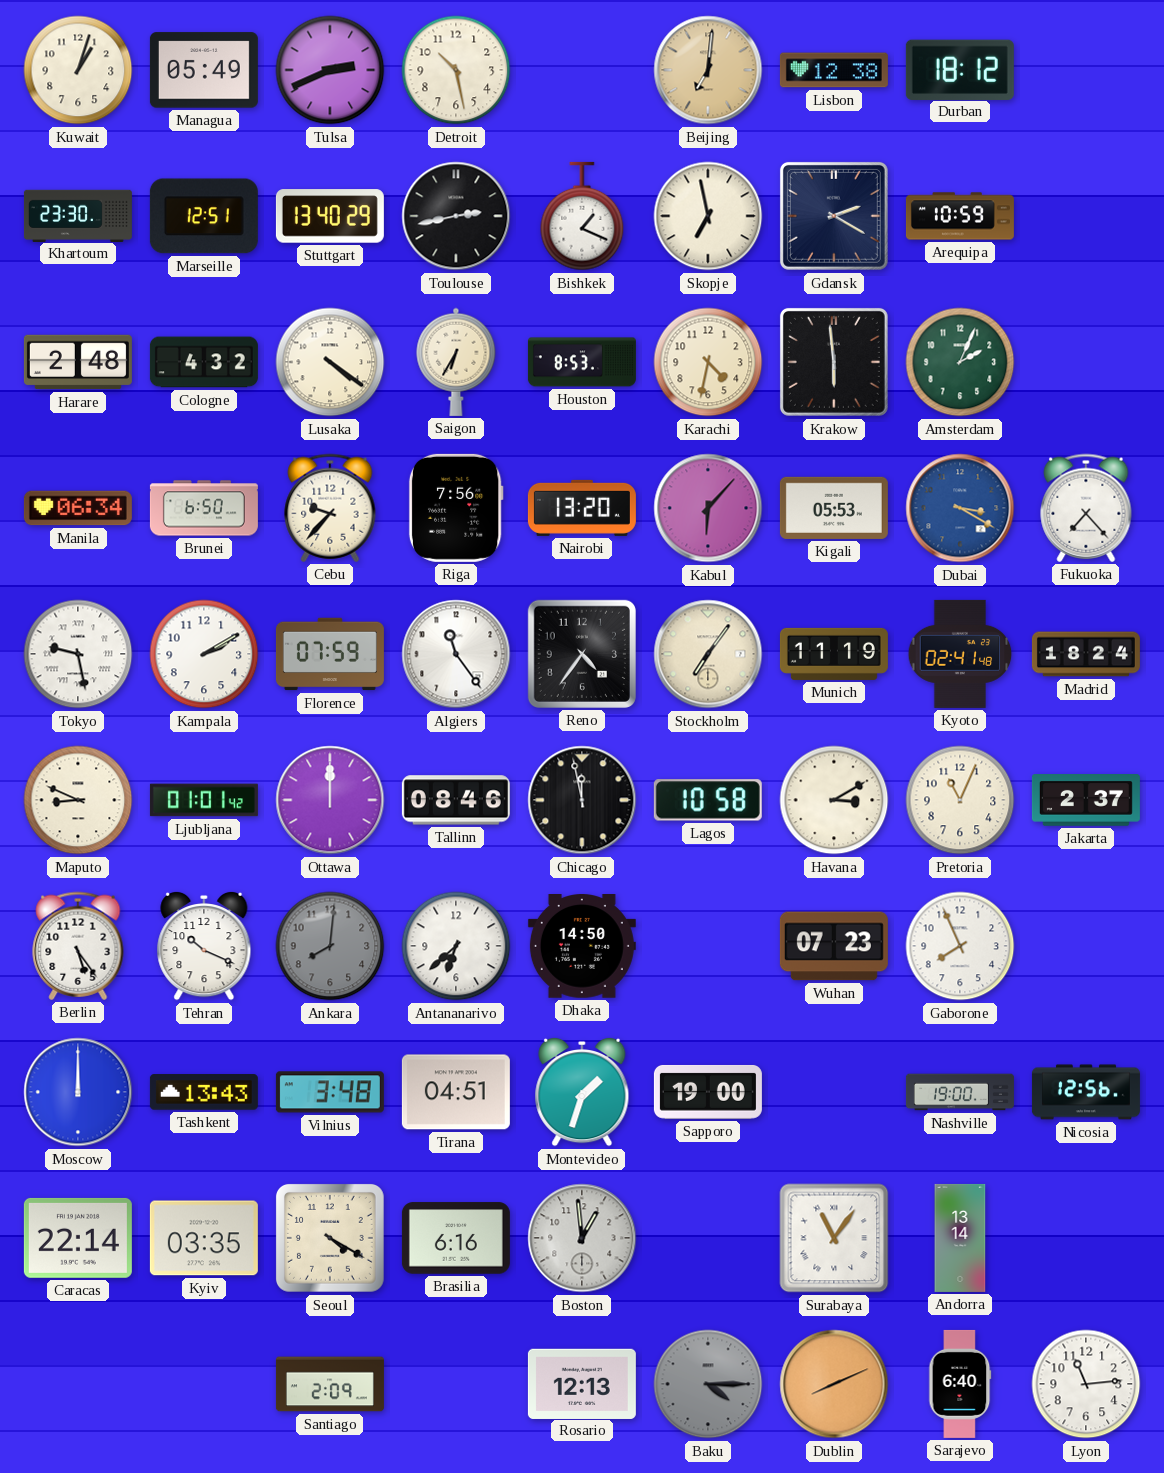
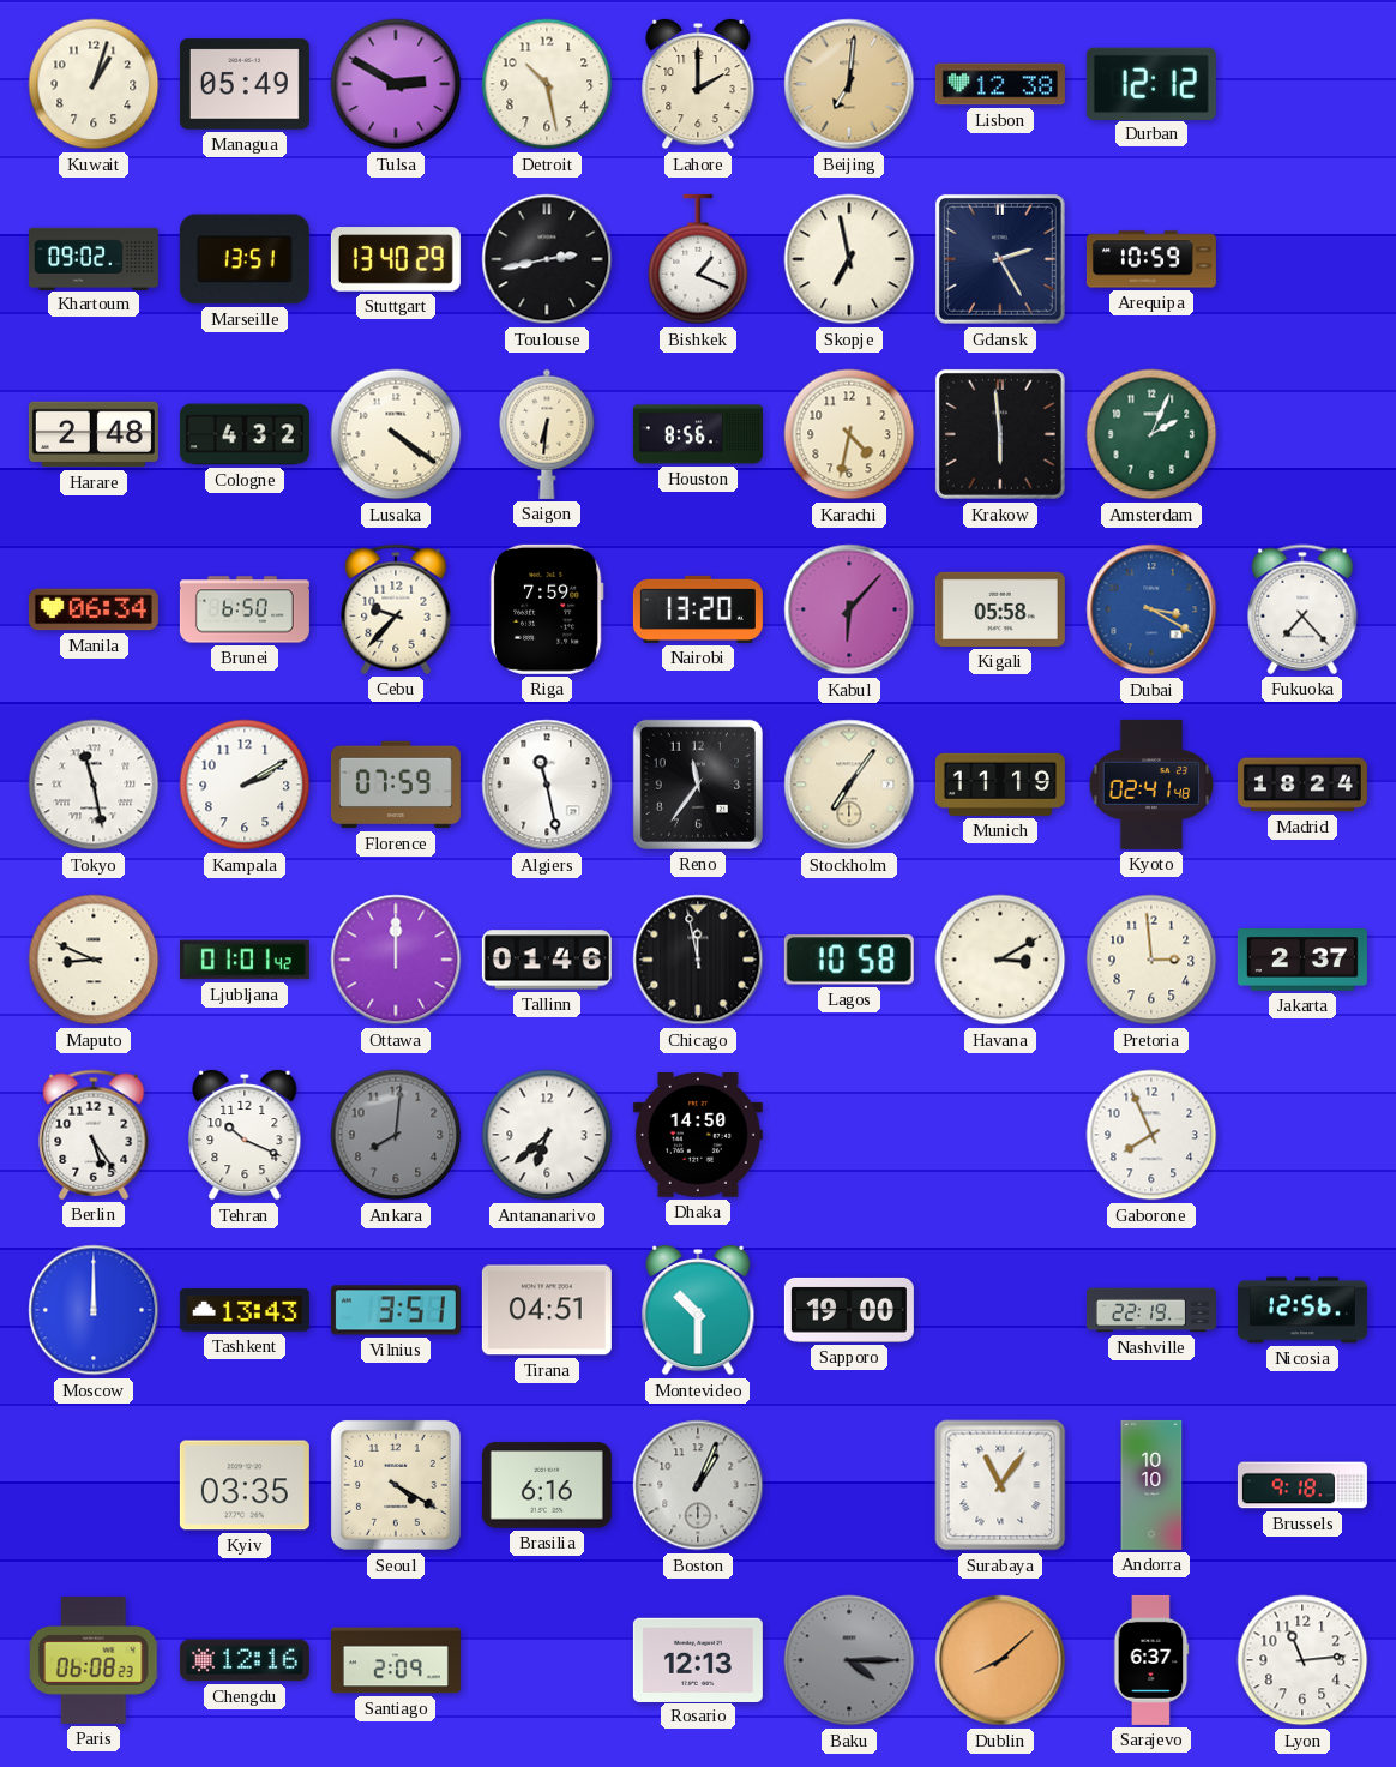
Tulsa: 2:41 -> 2:50
Lahore: none -> 2:00
Durban: 18:12 -> 12:12
Khartoum: 23:30 -> 09:02
Marseille: 12:51 -> 13:51
Gdansk: 2:20 -> 2:25
Saigon: 6:35 -> 6:31
Houston: 8:53 -> 8:56
Riga: 7:56 -> 7:59
Kigali: 05:53 -> 05:58
Tokyo: 9:28 -> 11:28
Algiers: 11:24 -> 11:28
Reno: 4:36 -> 11:36
Tallinn: 08:46 -> 01:46
Pretoria: 11:04 -> 2:59
Wuhan: 07:23 -> none
Vilnius: 3:48 -> 3:51
Montevideo: 1:33 -> 10:30
Nashville: 19:00 -> 22:19
Caracas: 22:14 -> none
Boston: 12:59 -> 1:04
Andorra: 13:14 -> 10:10
Brussels: none -> 9:18
Paris: none -> 06:08
Chengdu: none -> 12:16
Dublin: 8:11 -> 8:08
Sarajevo: 6:40 -> 6:37
